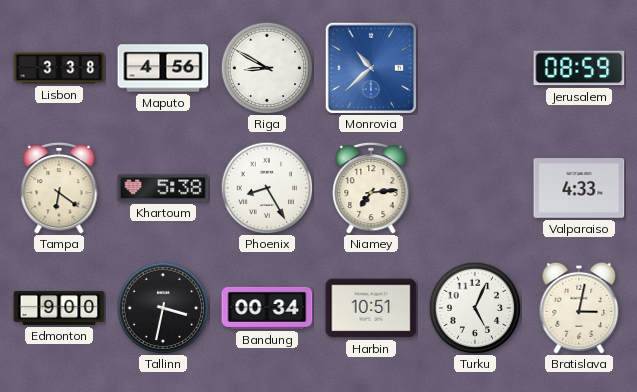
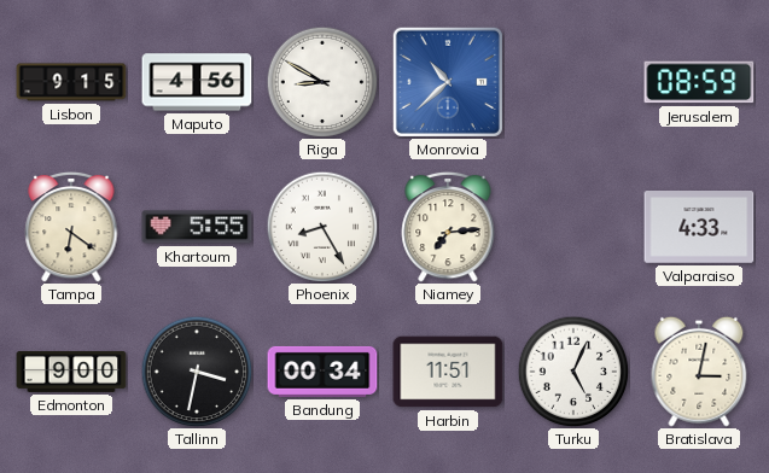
Lisbon: 3:38 -> 9:15
Khartoum: 5:38 -> 5:55
Harbin: 10:51 -> 11:51
